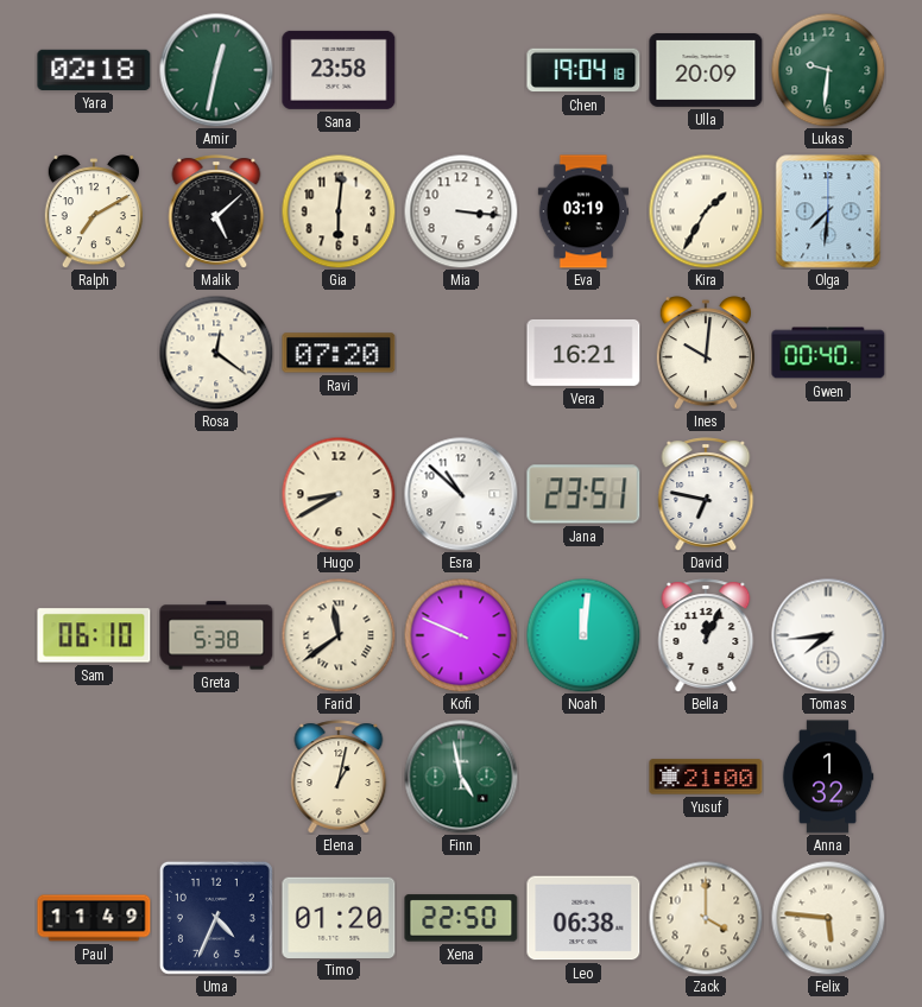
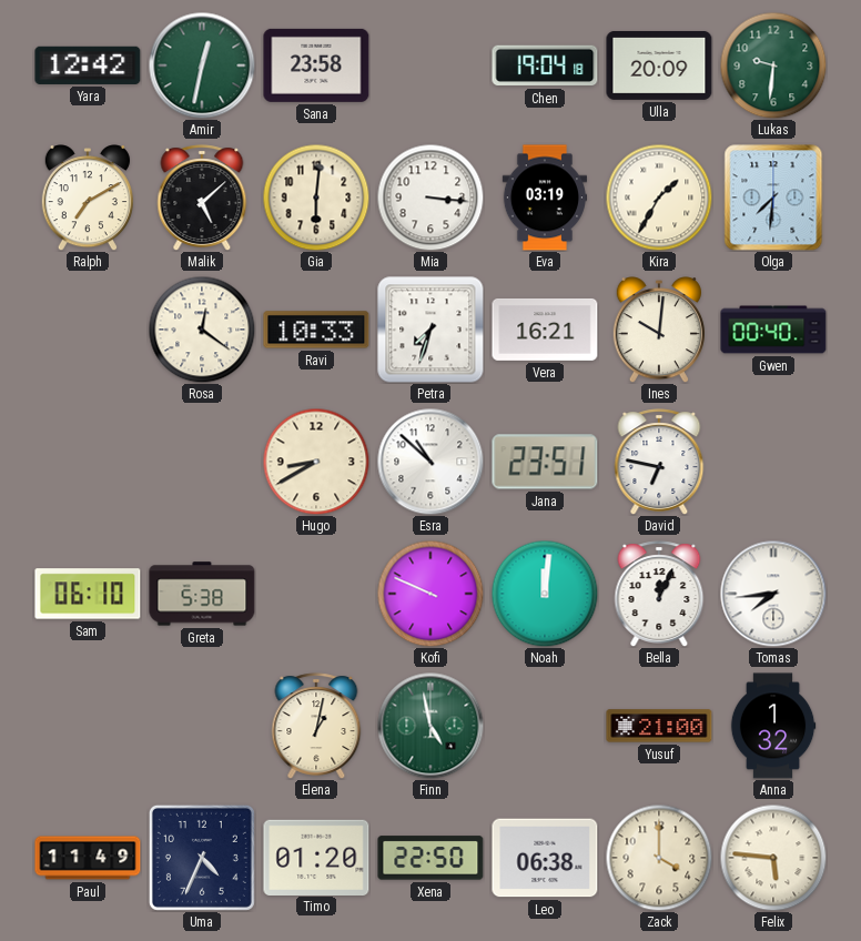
Yara: 02:18 -> 12:42
Ravi: 07:20 -> 10:33
Petra: none -> 7:33
Farid: 11:39 -> none
